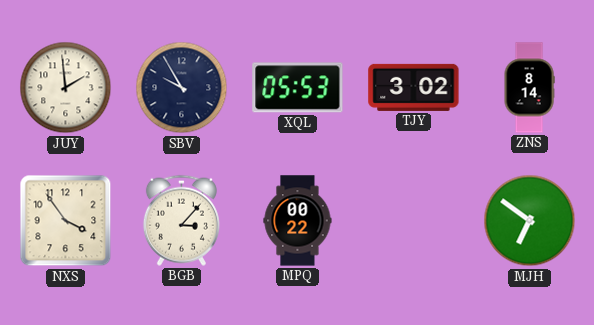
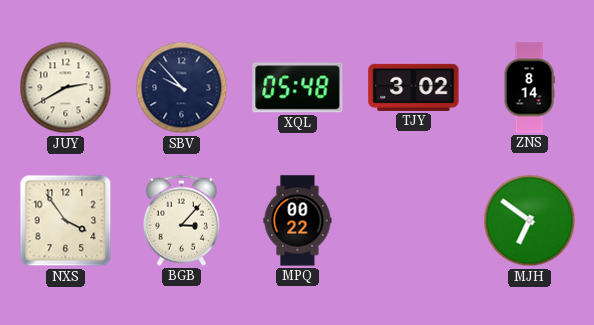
JUY: 1:59 -> 2:40
SBV: 9:55 -> 9:53
XQL: 05:53 -> 05:48
